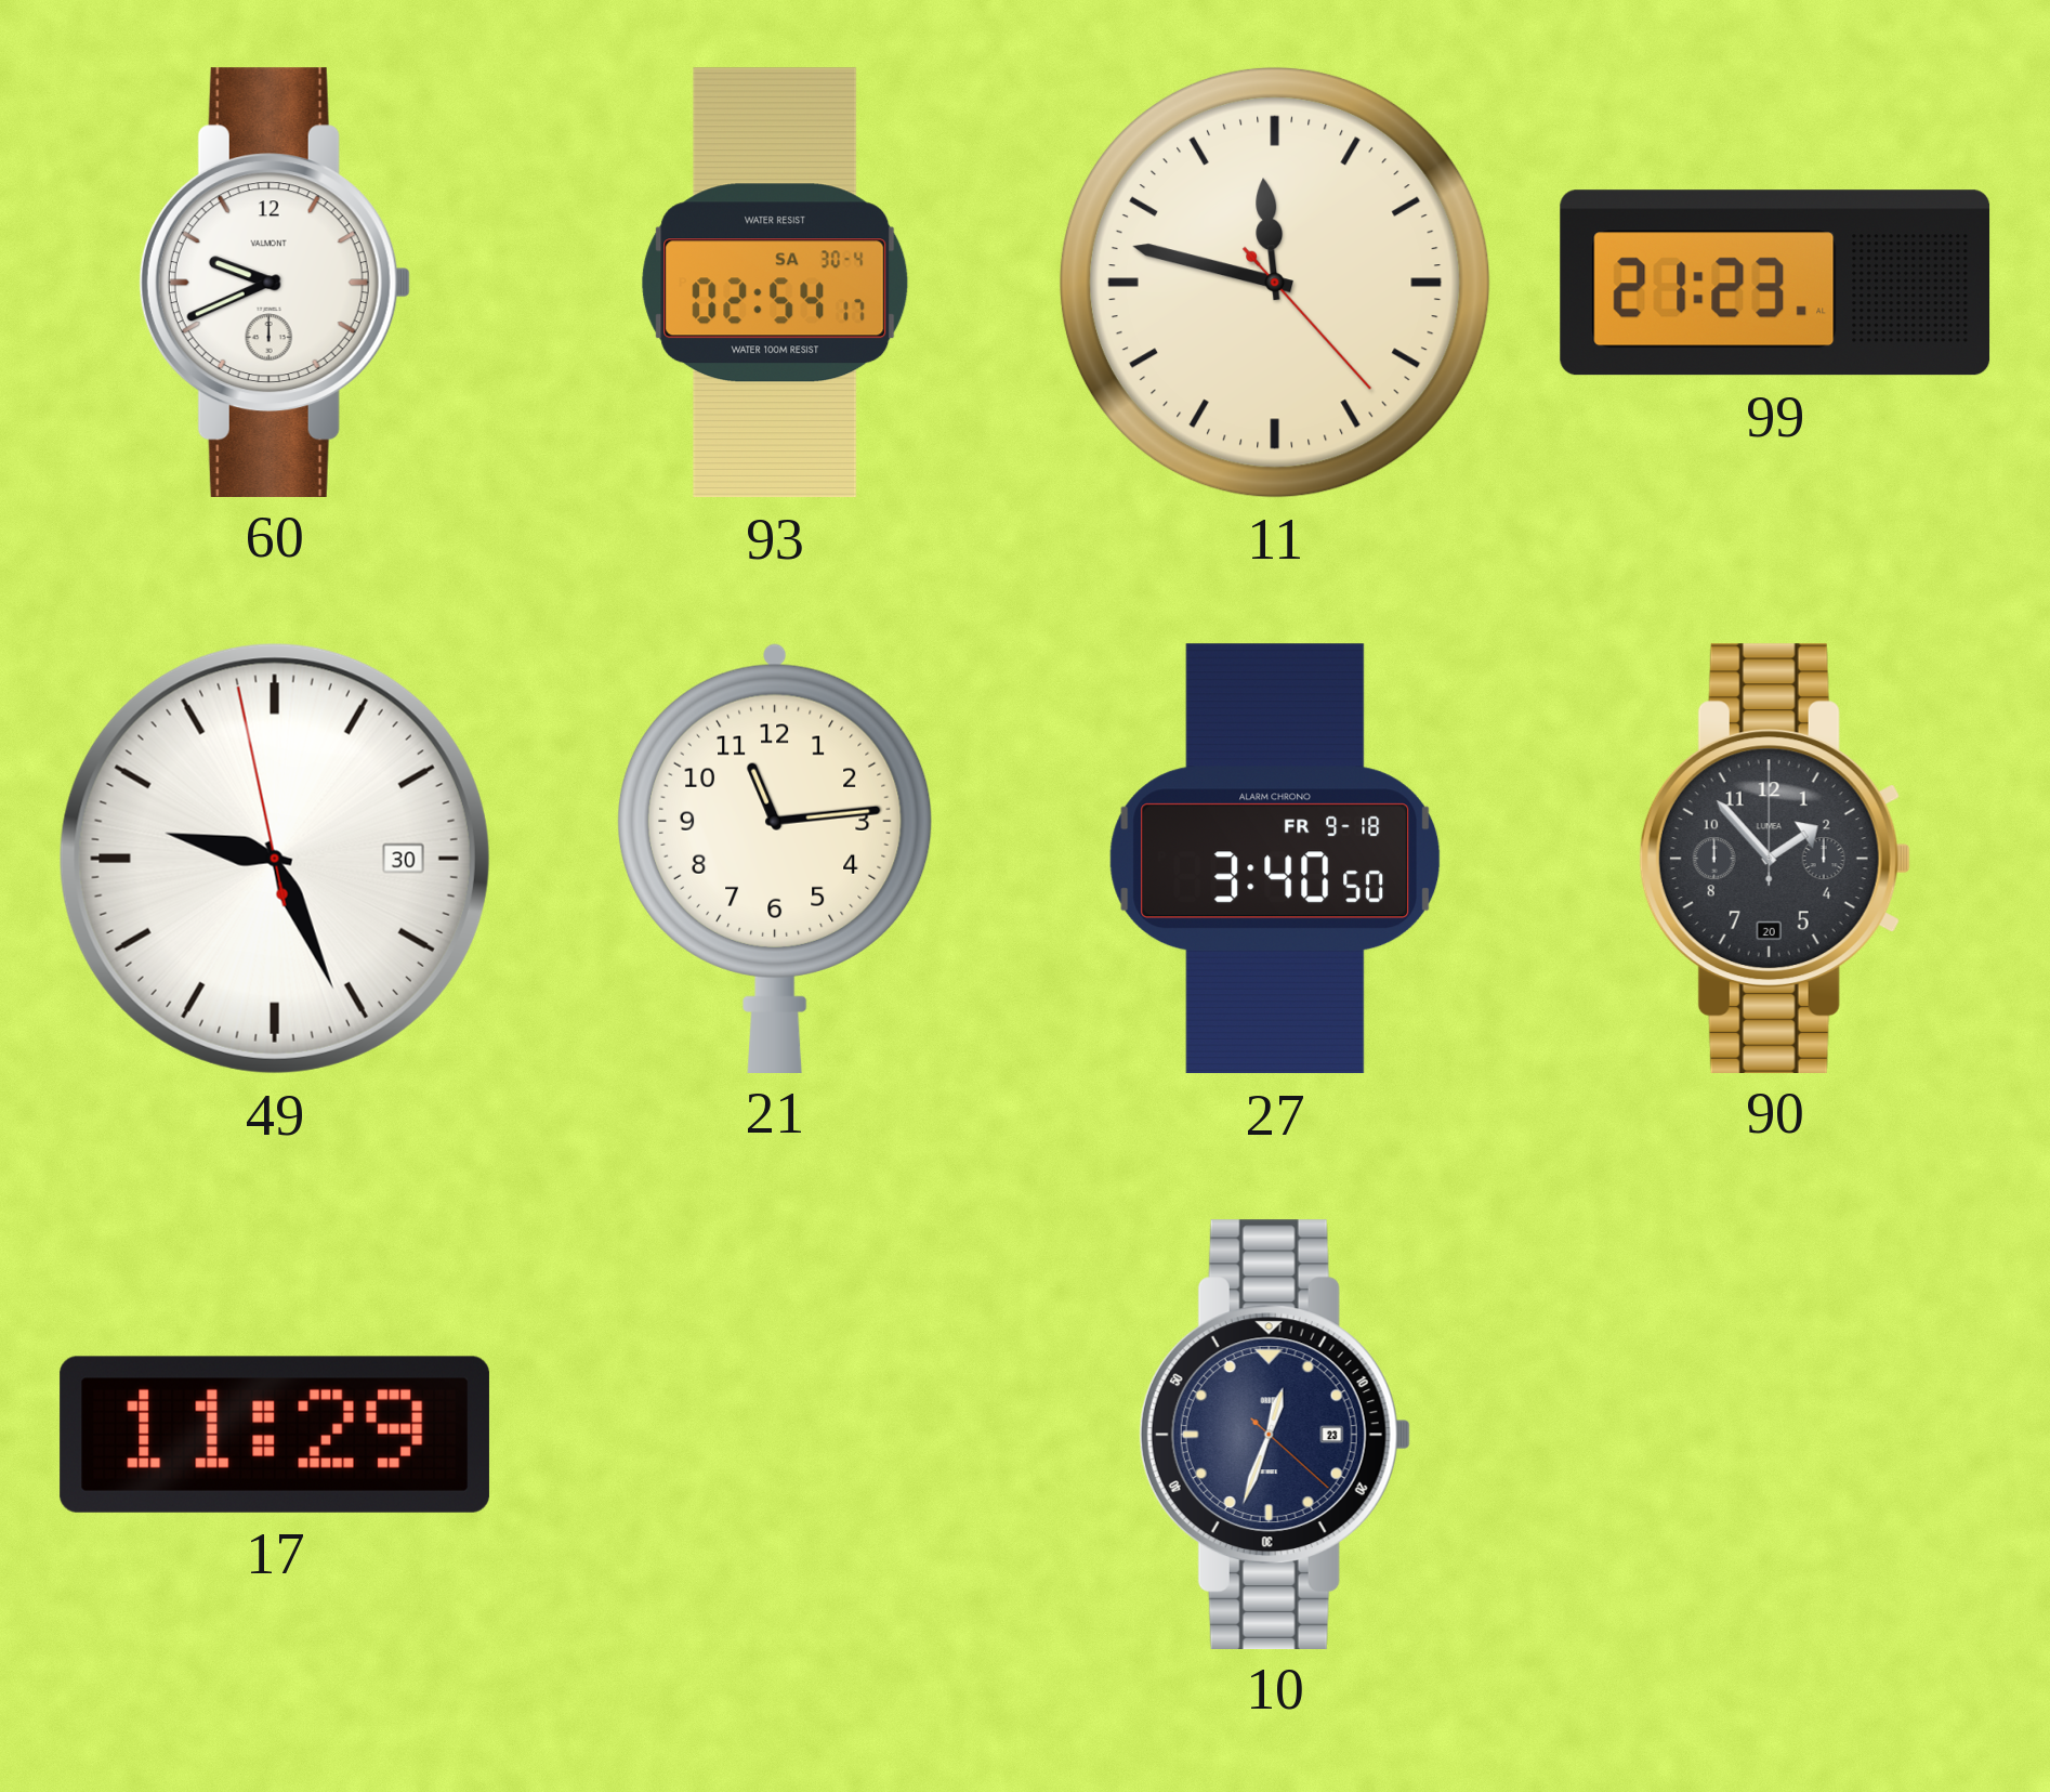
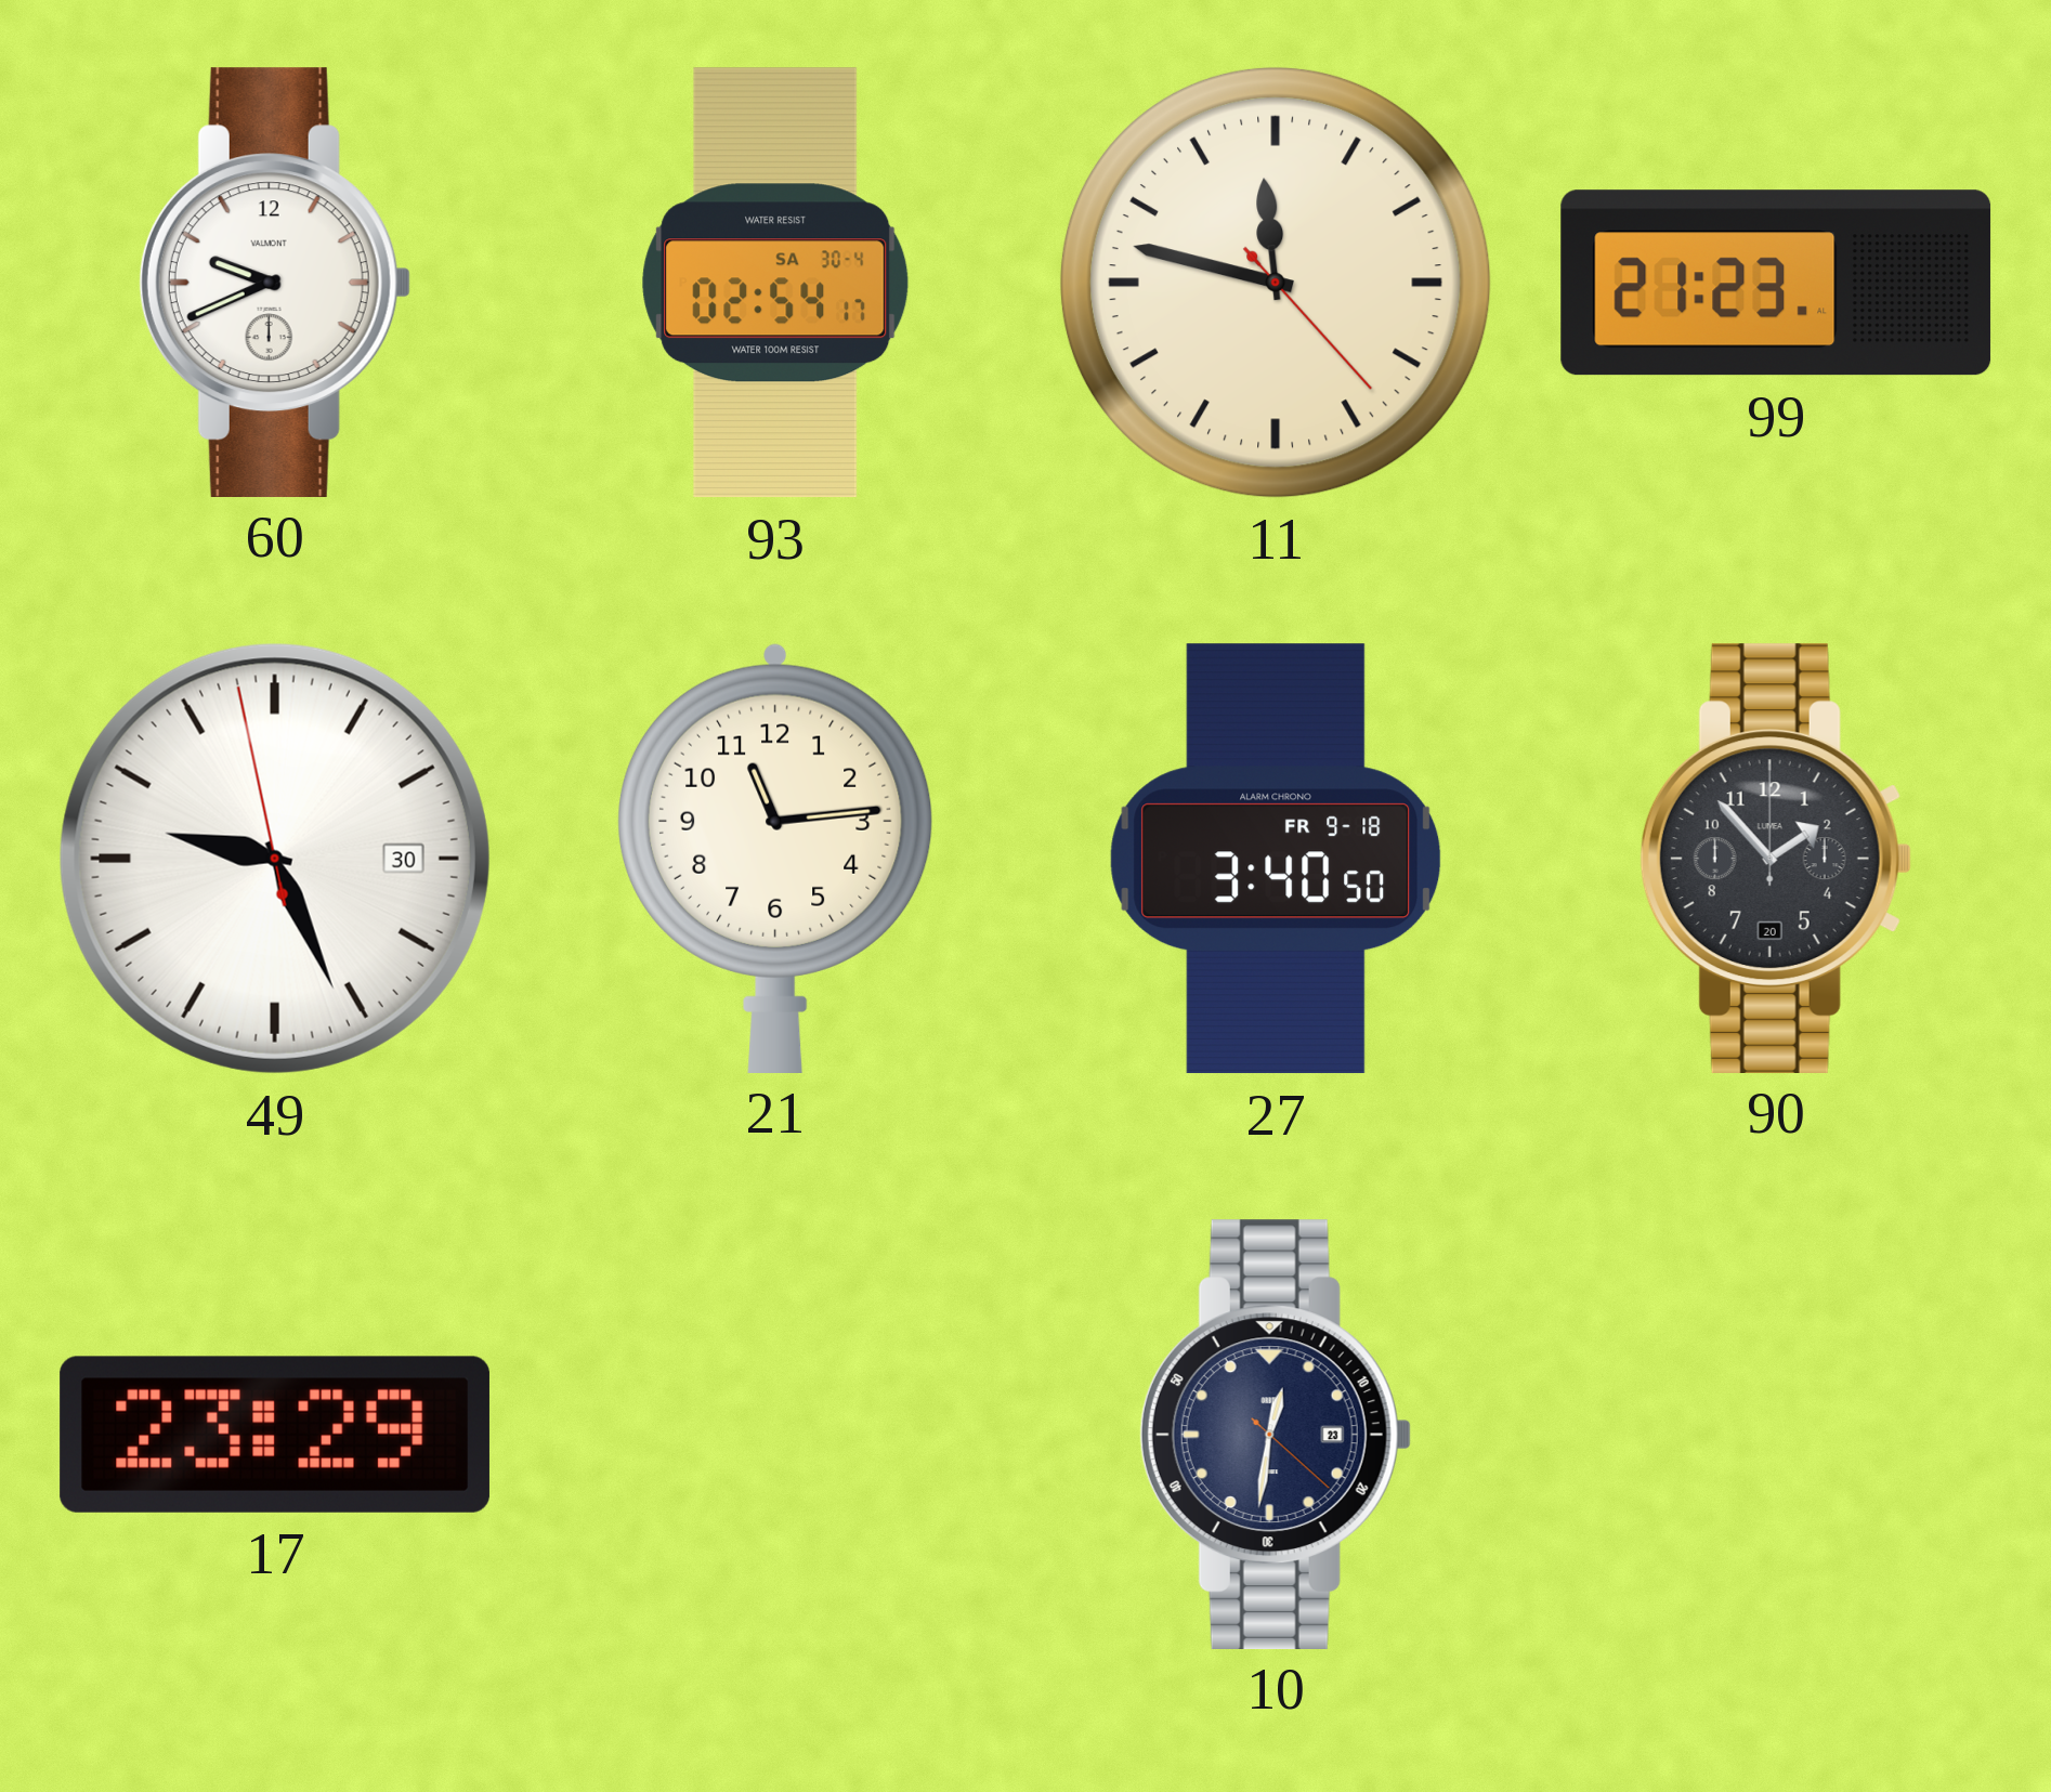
17: 11:29 -> 23:29
10: 12:33 -> 12:31
